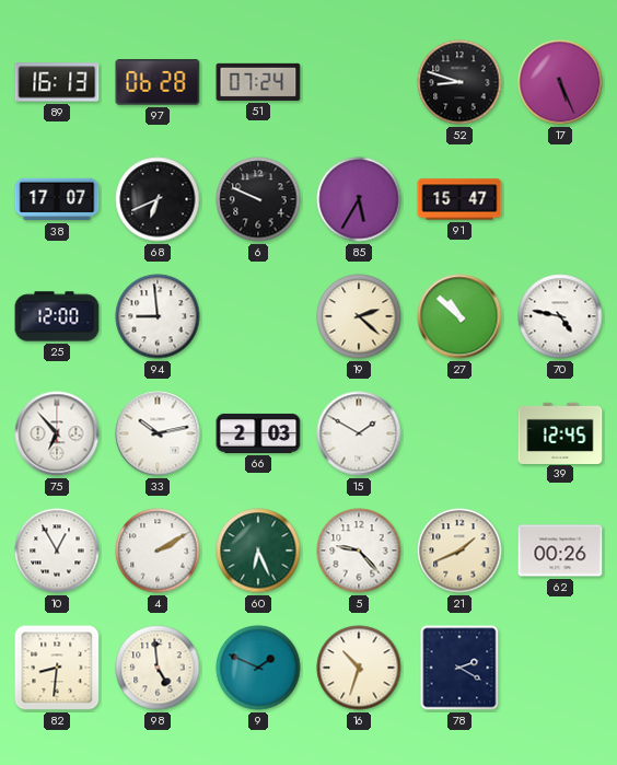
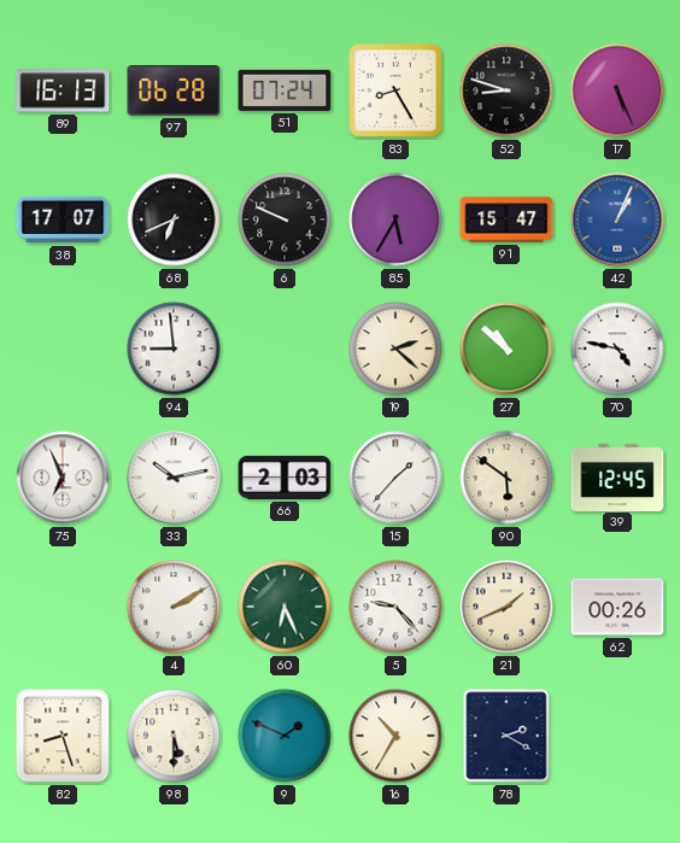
83: none -> 8:25
42: none -> 1:04
25: 12:00 -> none
75: 6:53 -> 6:56
15: 1:50 -> 1:37
90: none -> 5:51
10: 12:55 -> none
82: 8:31 -> 8:27
98: 4:59 -> 5:30
16: 10:33 -> 10:35
